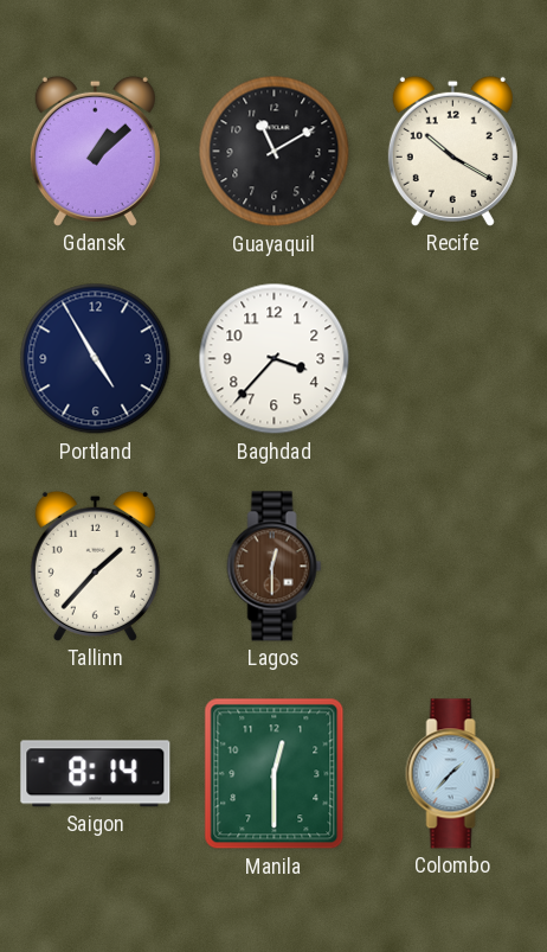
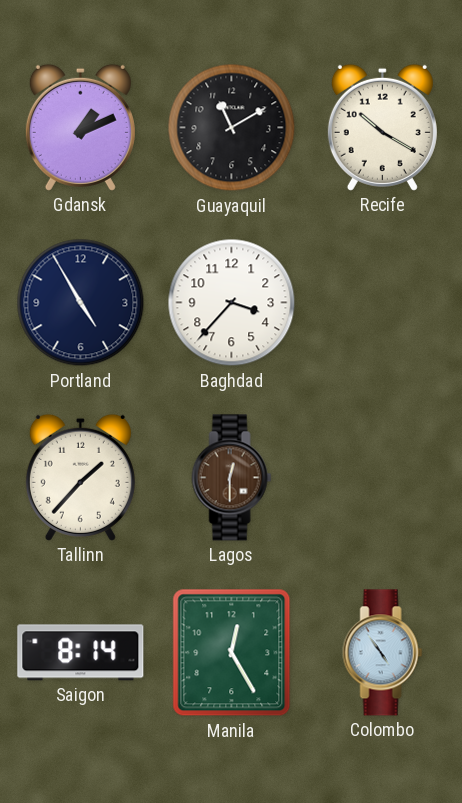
Gdansk: 1:08 -> 1:11
Manila: 12:30 -> 12:25
Colombo: 1:37 -> 4:54
